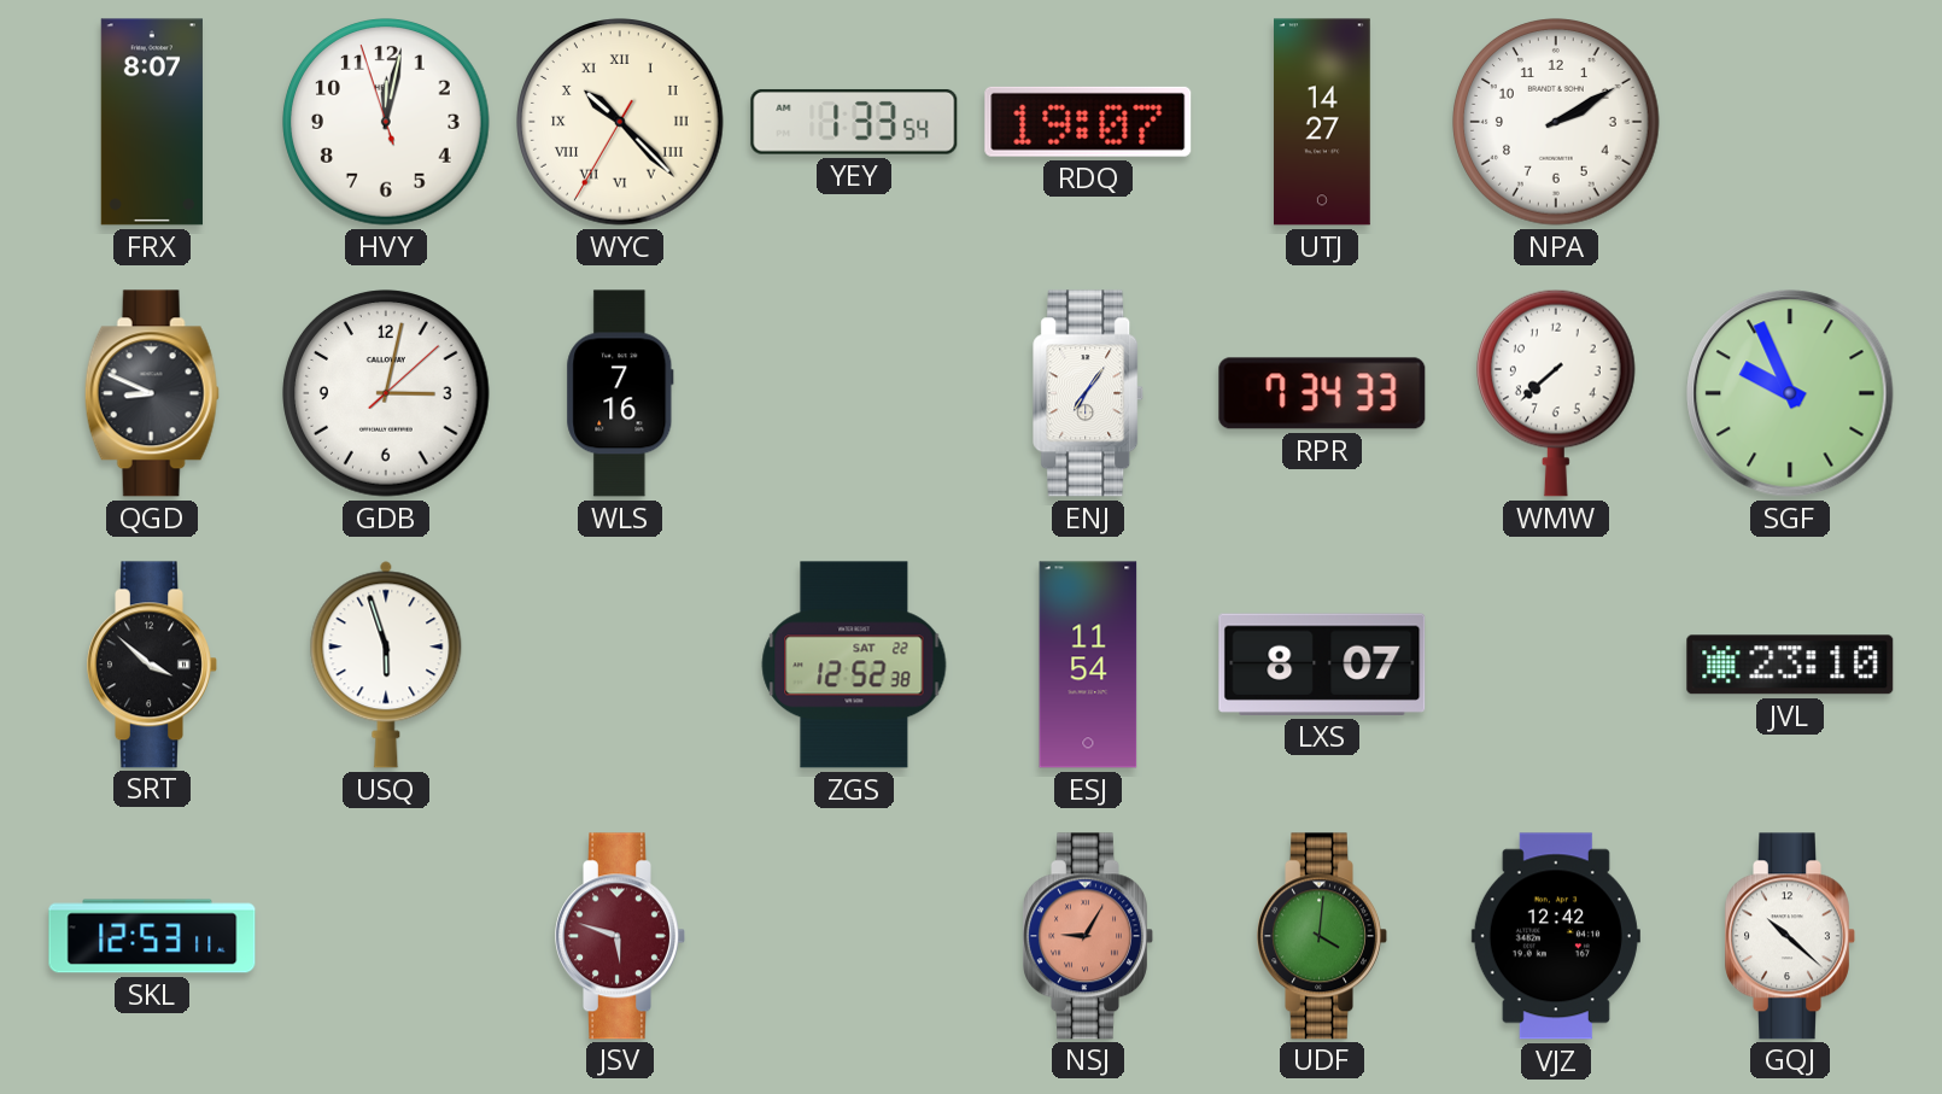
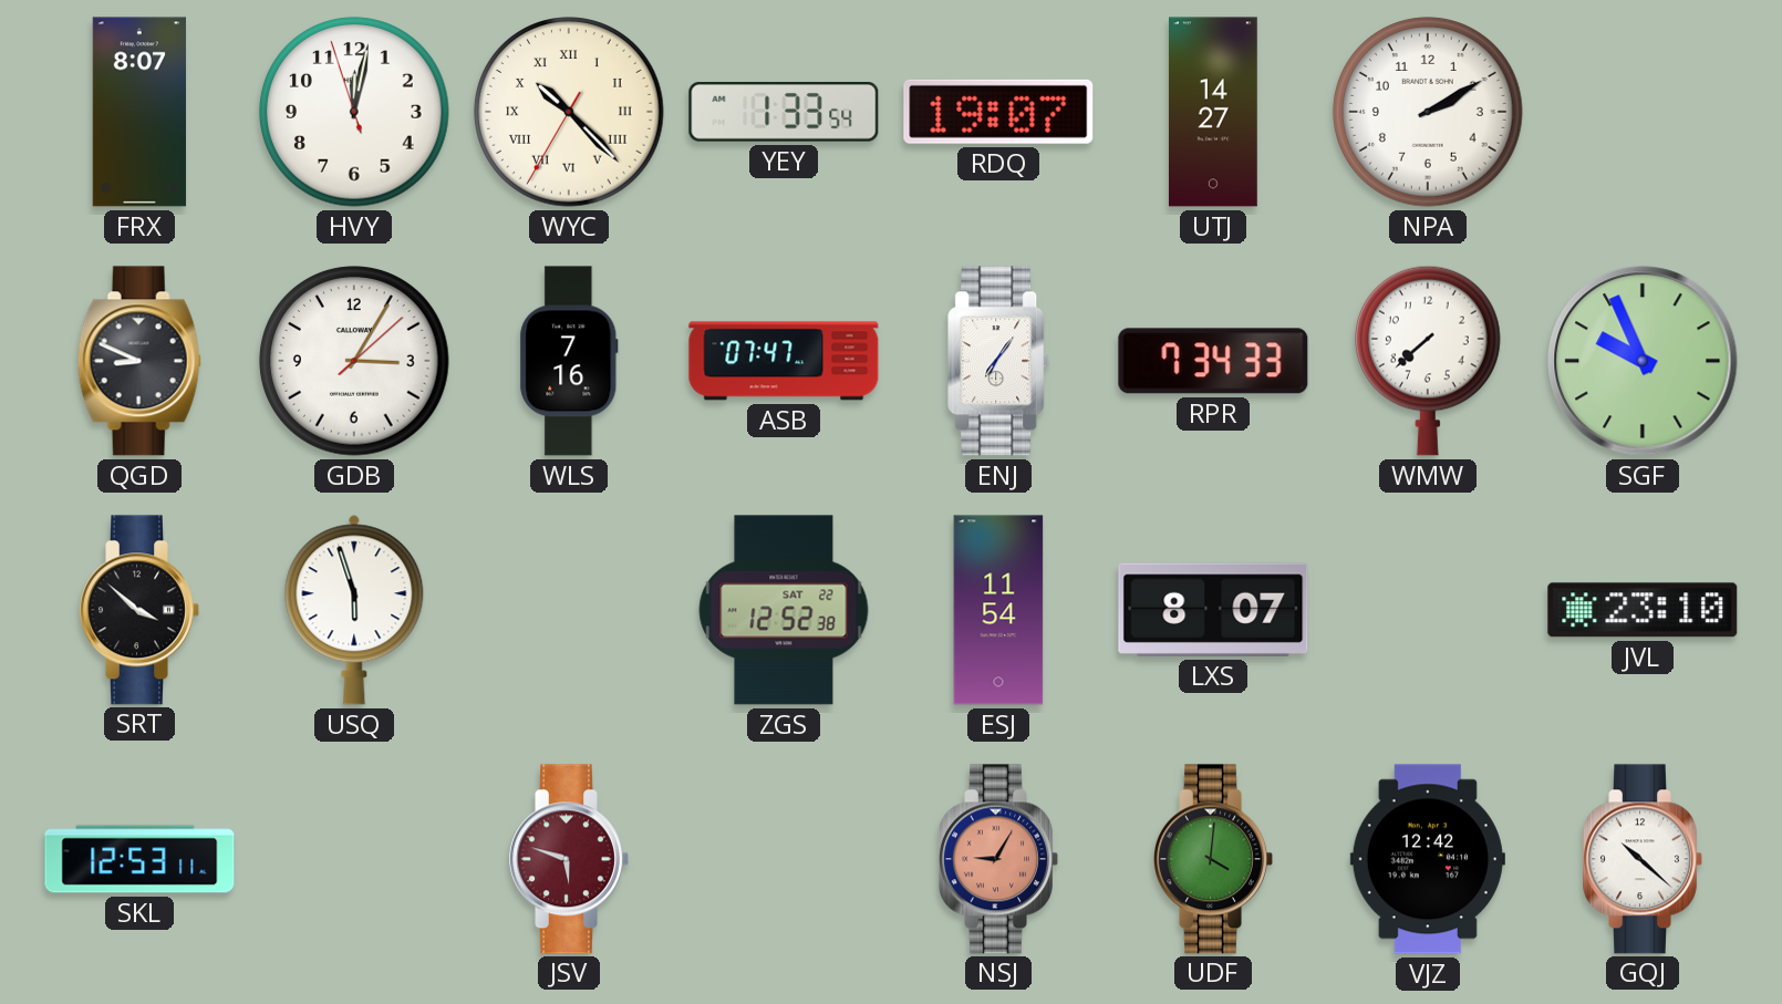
GDB: 3:02 -> 3:05
ASB: none -> 07:47
